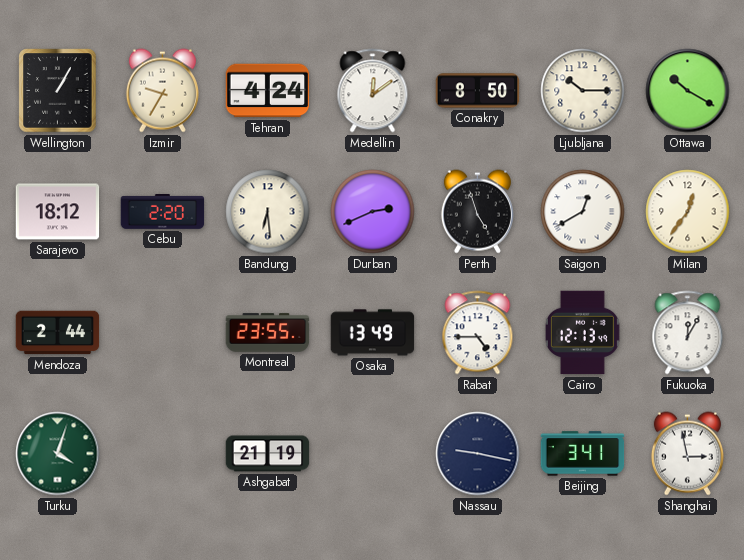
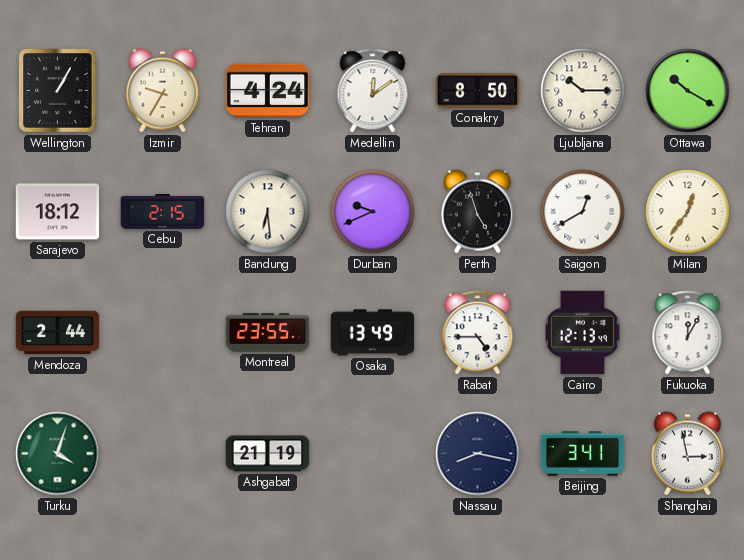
Cebu: 2:20 -> 2:15
Durban: 2:41 -> 9:41
Nassau: 9:17 -> 8:17
